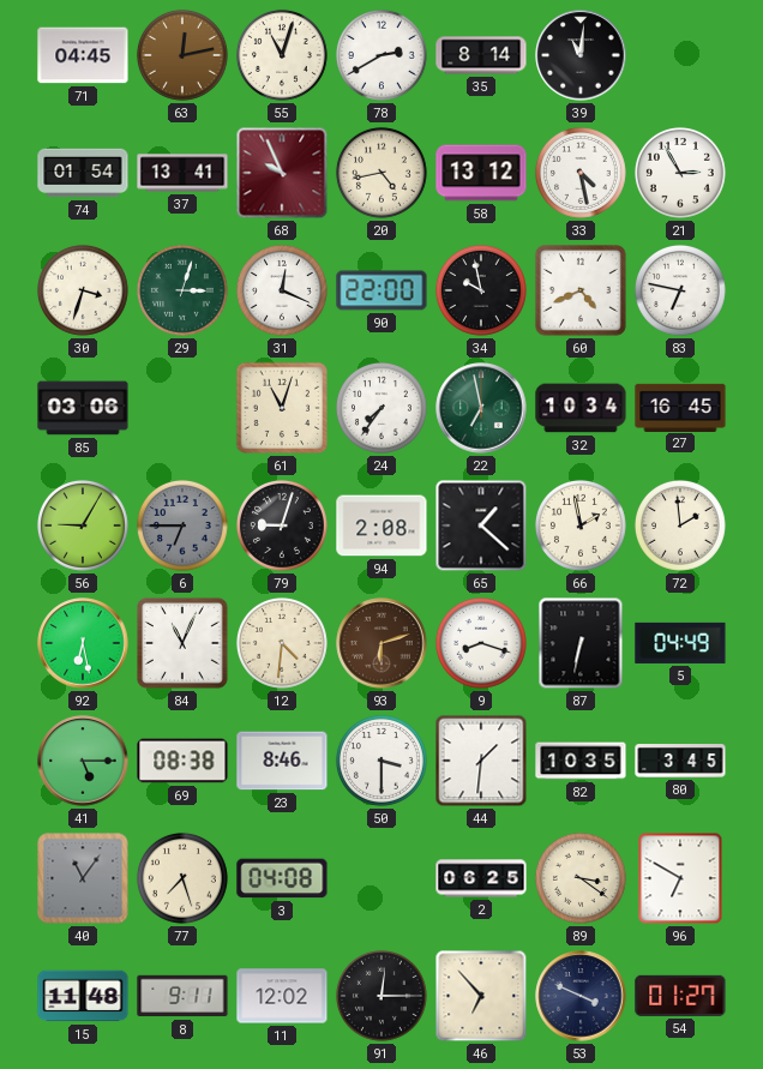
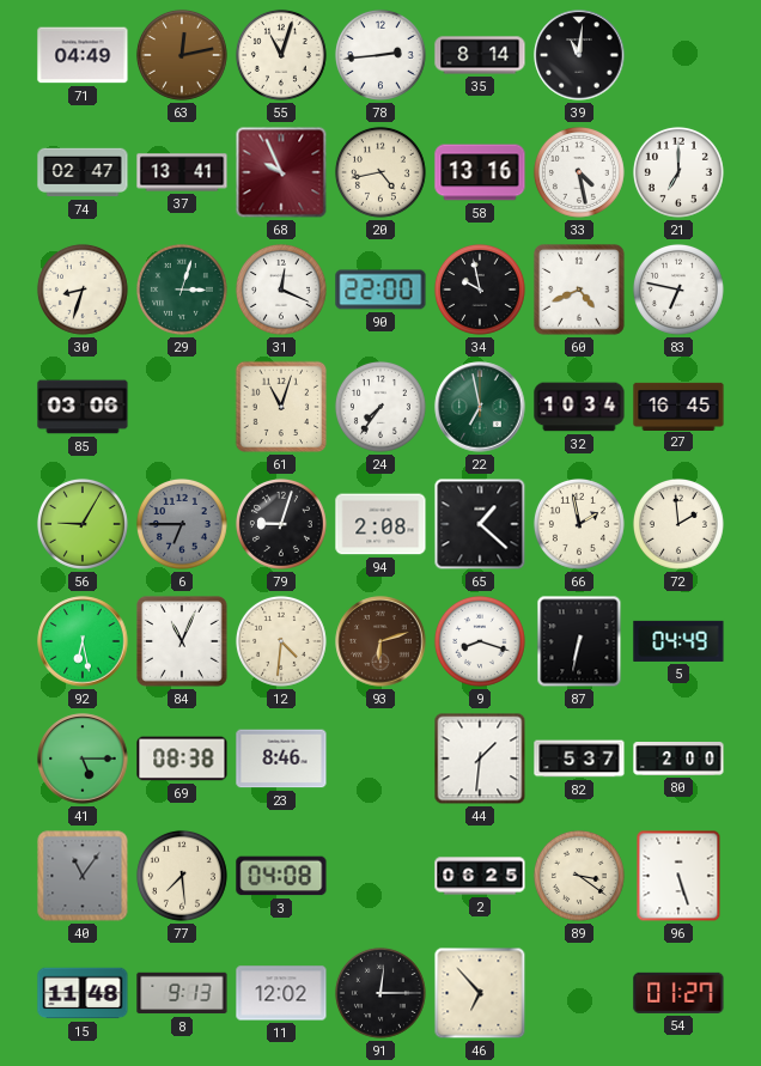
71: 04:45 -> 04:49
78: 2:40 -> 2:44
74: 01:54 -> 02:47
58: 13:12 -> 13:16
21: 2:55 -> 7:00
30: 3:33 -> 8:33
50: 3:30 -> none
82: 10:35 -> 5:37
80: 3:45 -> 2:00
77: 7:27 -> 7:29
96: 6:50 -> 5:27
8: 9:11 -> 9:13
53: 3:49 -> none
